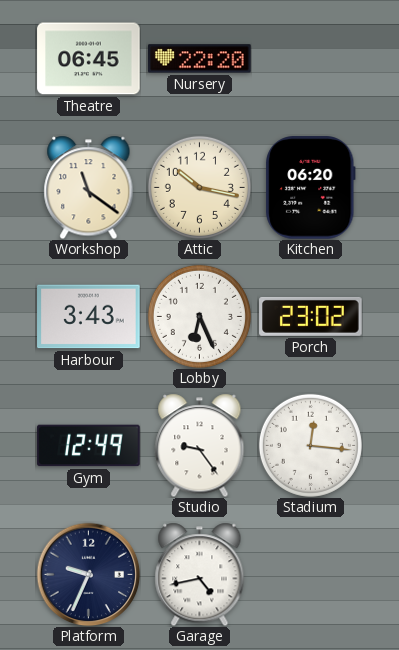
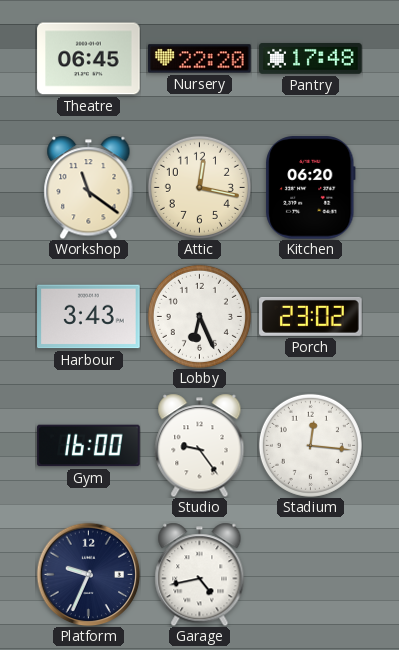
Pantry: none -> 17:48
Attic: 10:17 -> 12:17
Gym: 12:49 -> 16:00
